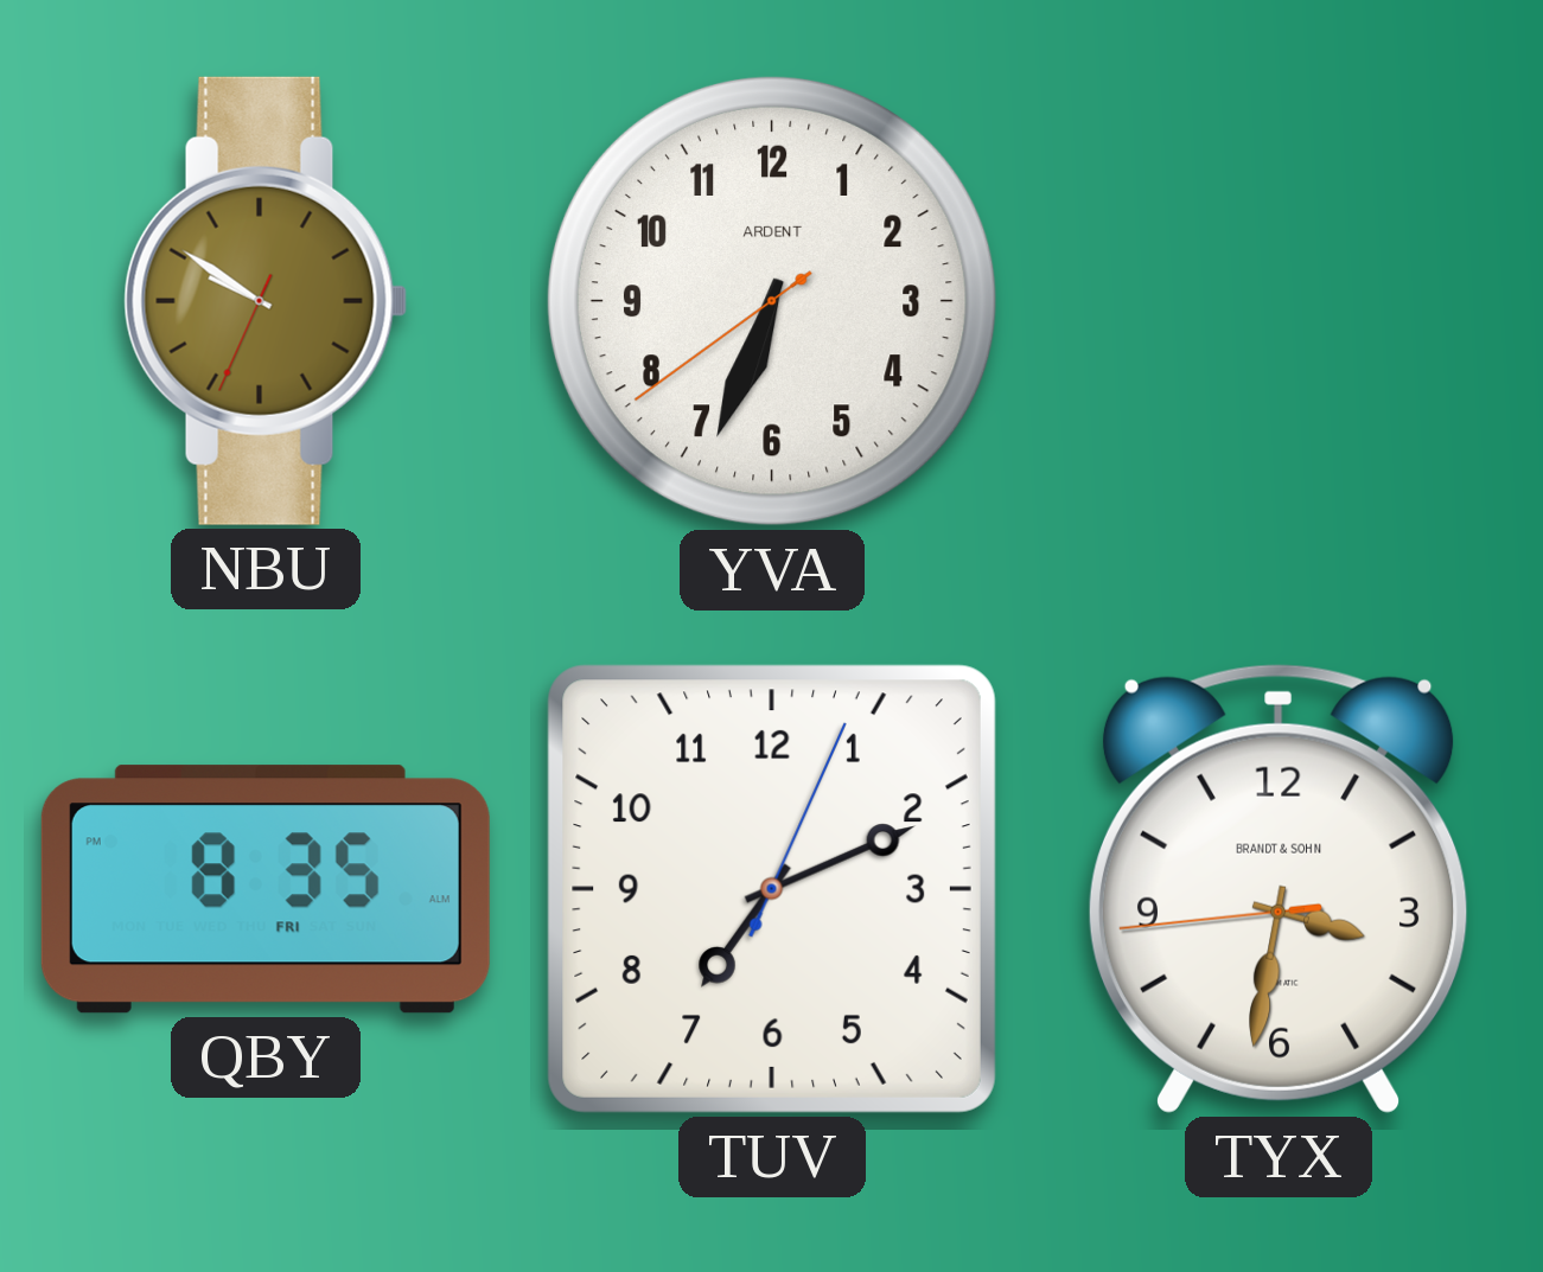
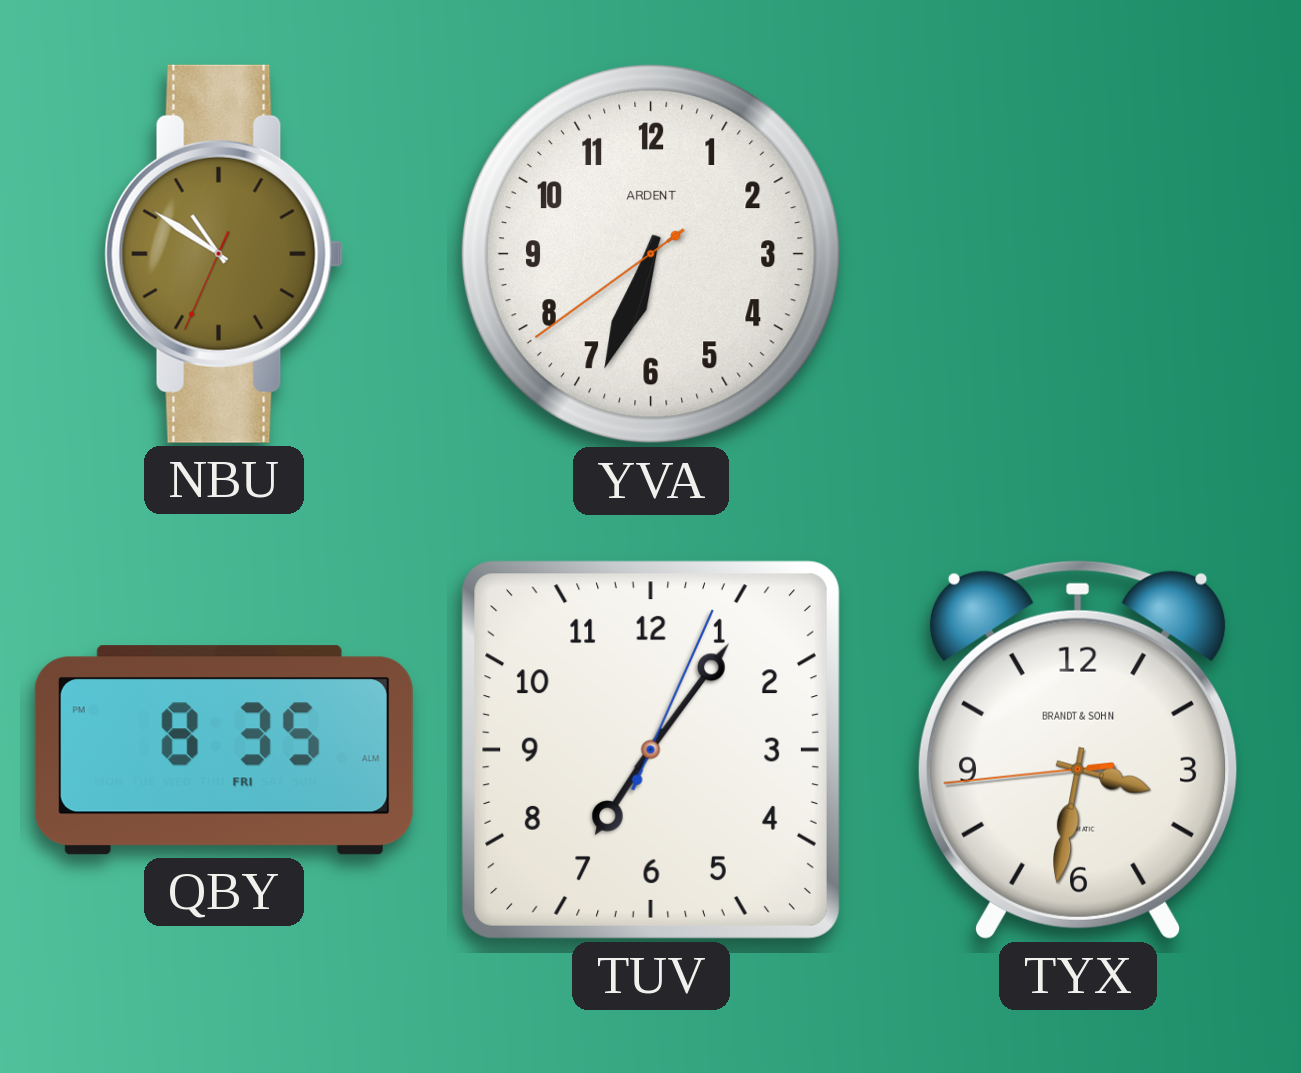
NBU: 9:50 -> 10:50
TUV: 7:11 -> 7:06
